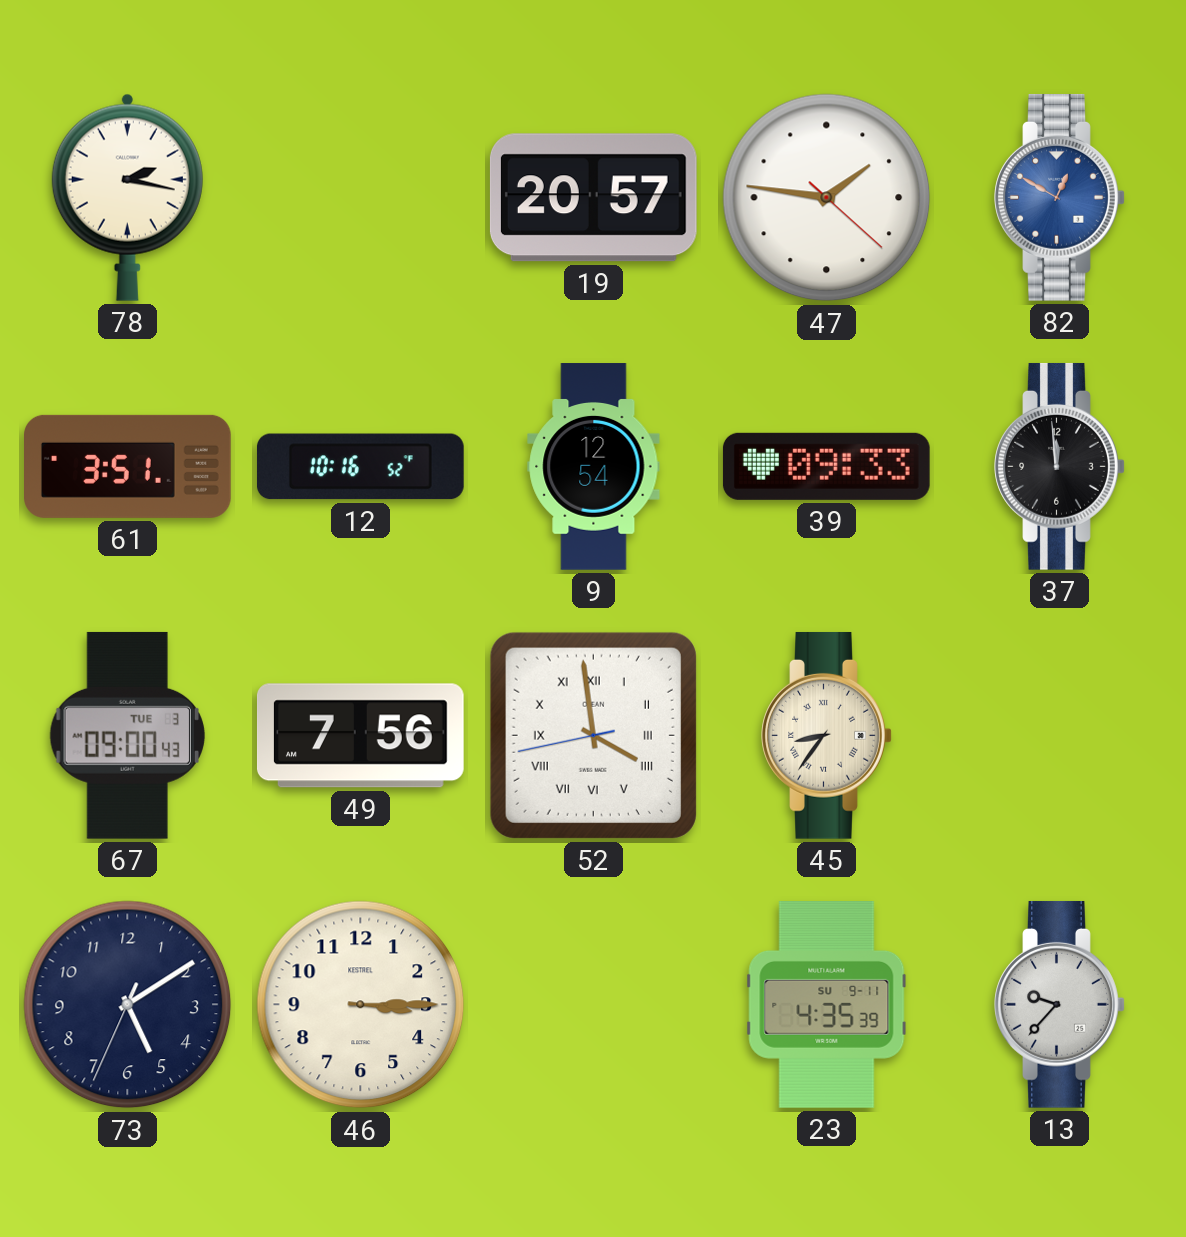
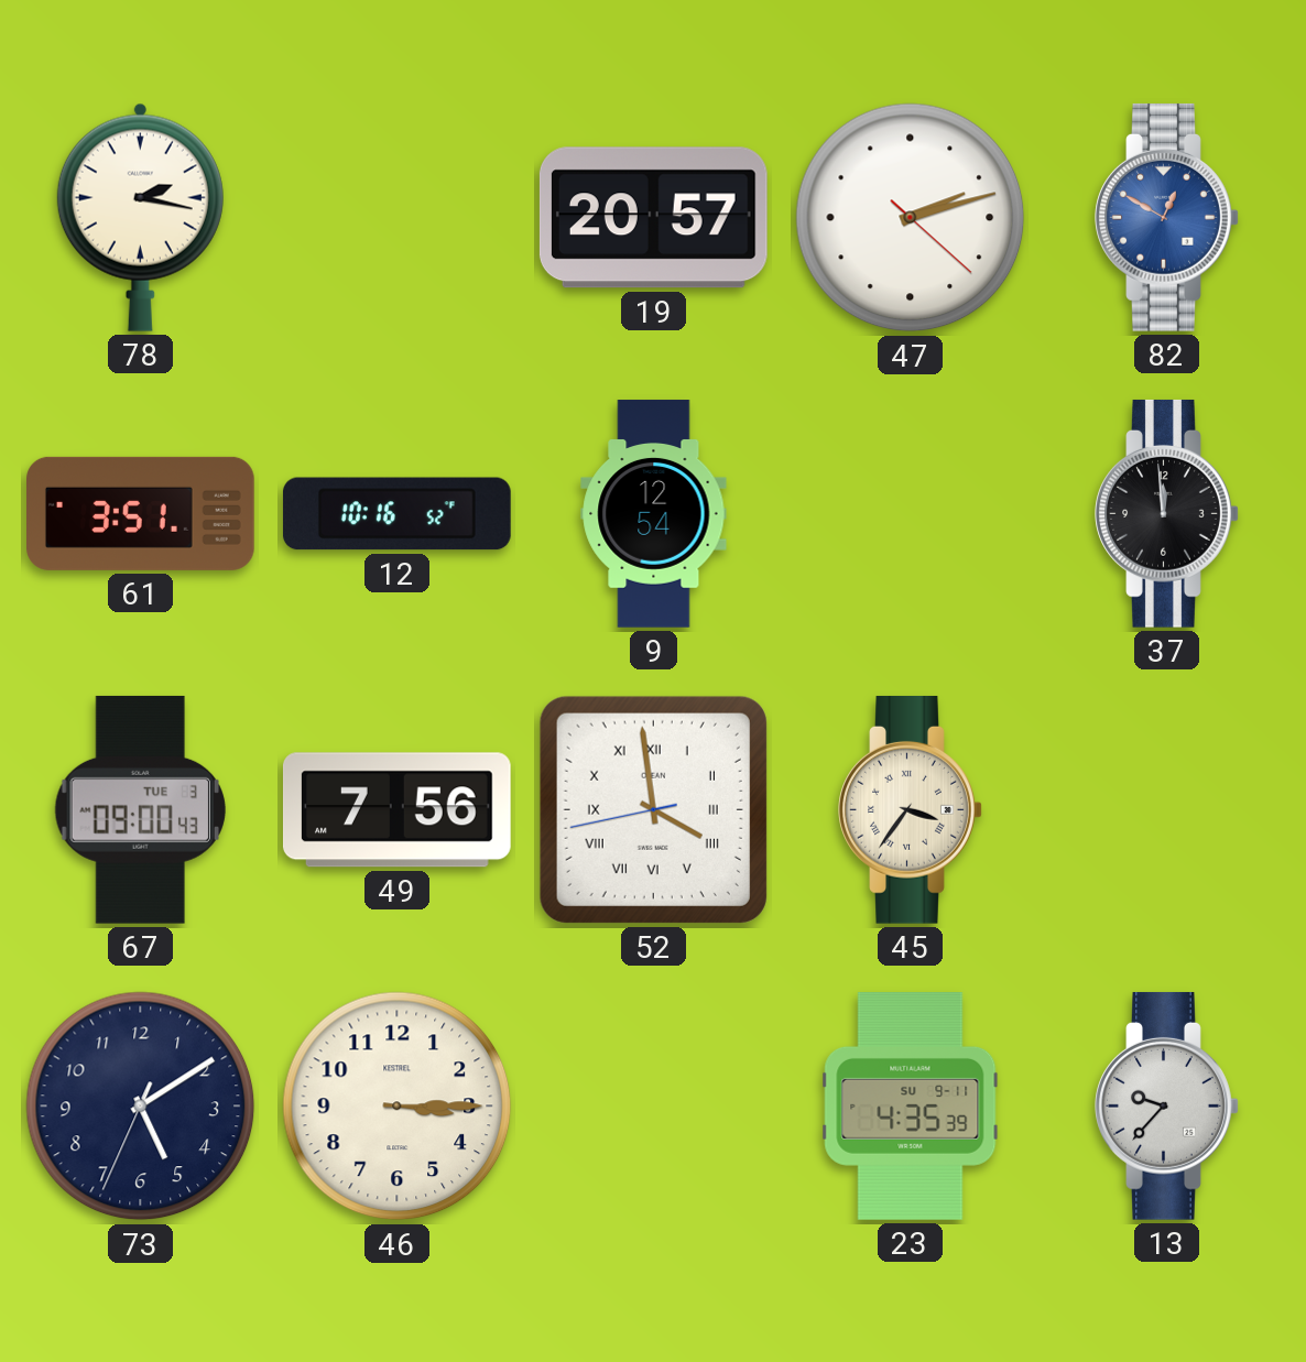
47: 1:46 -> 2:12
39: 09:33 -> none
45: 8:36 -> 3:36
